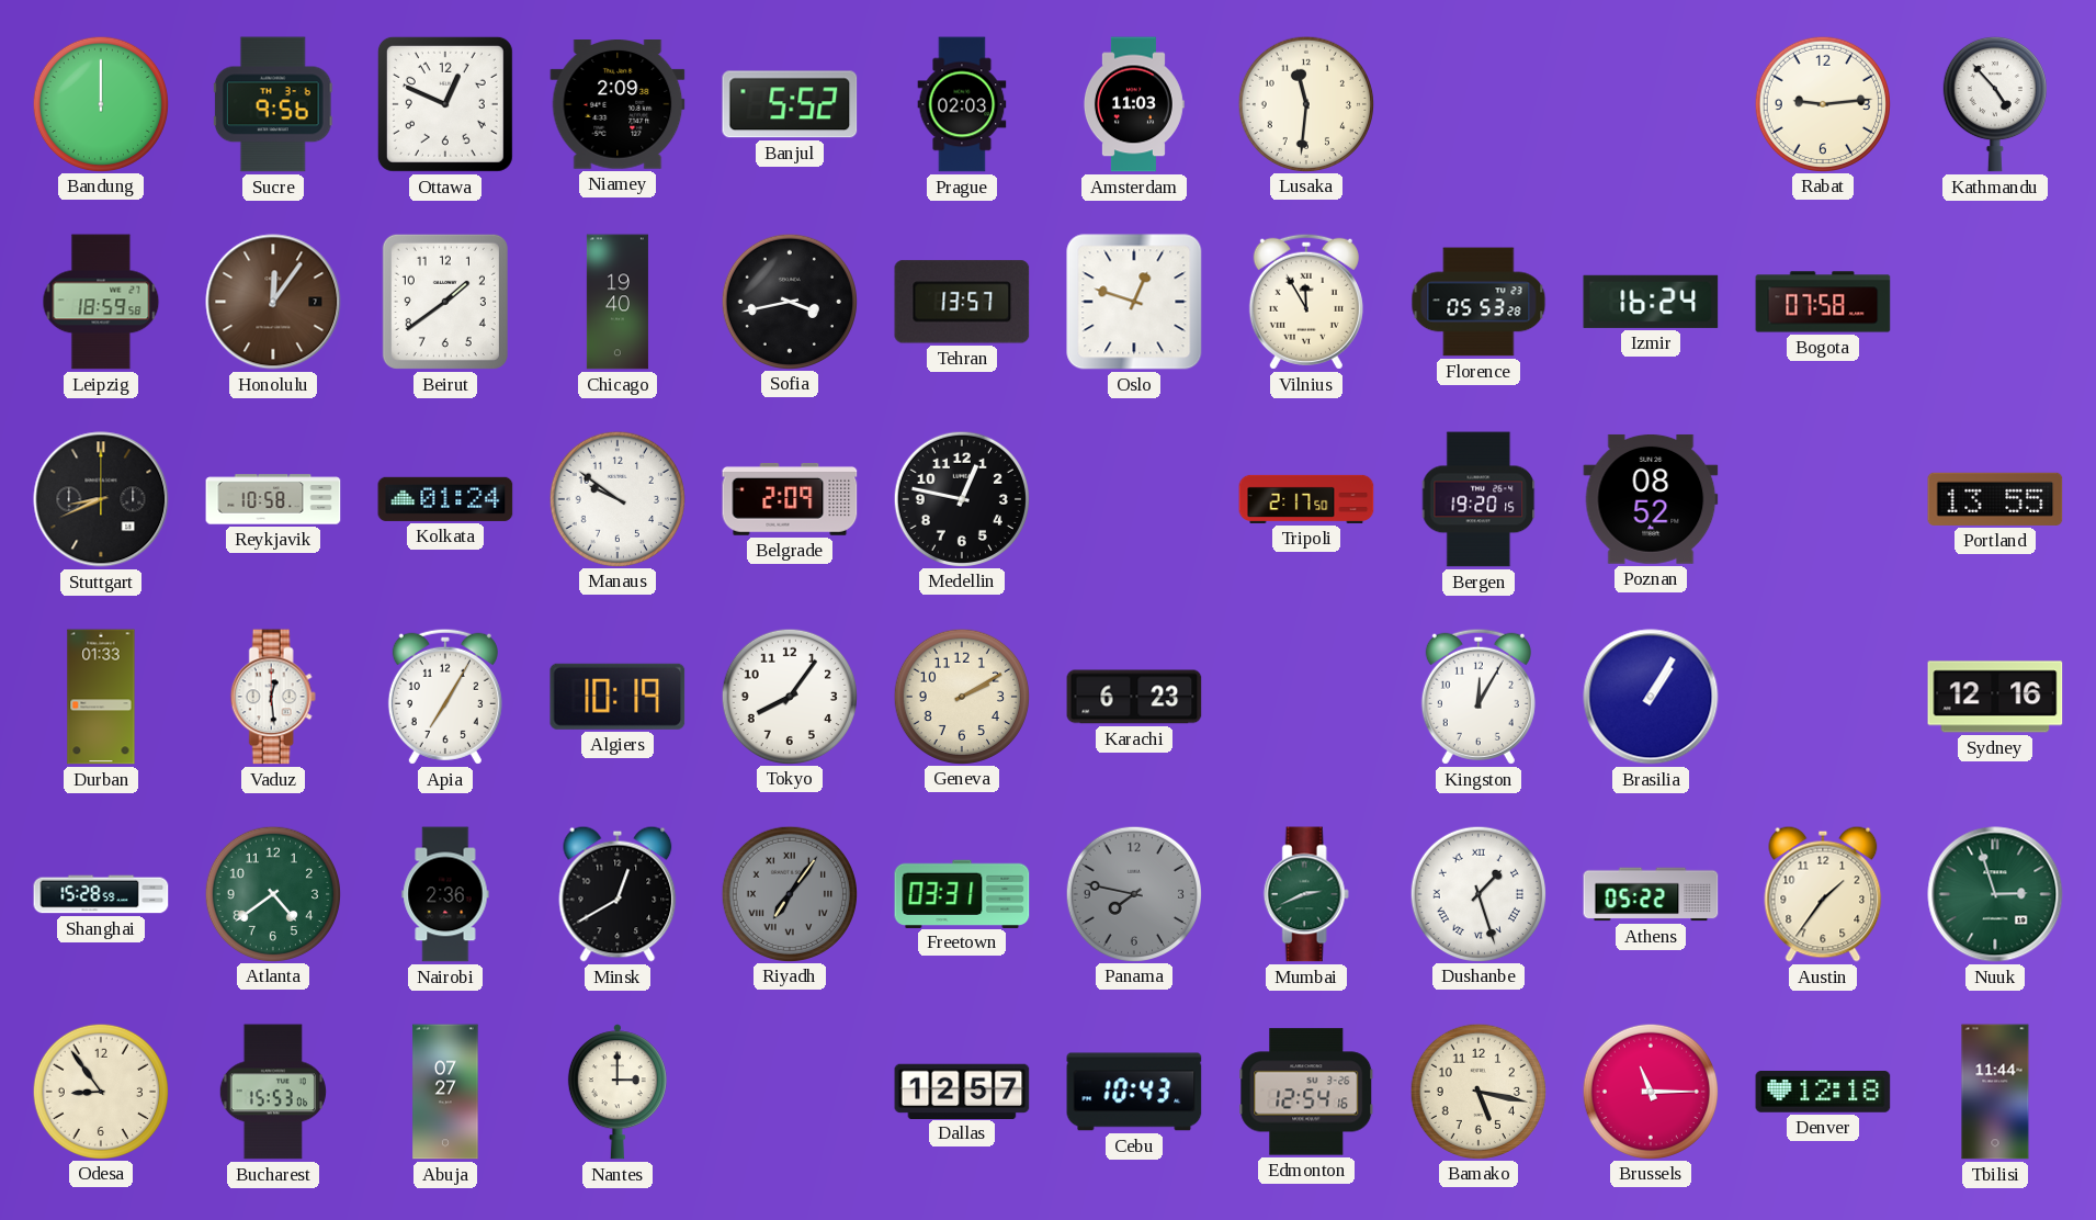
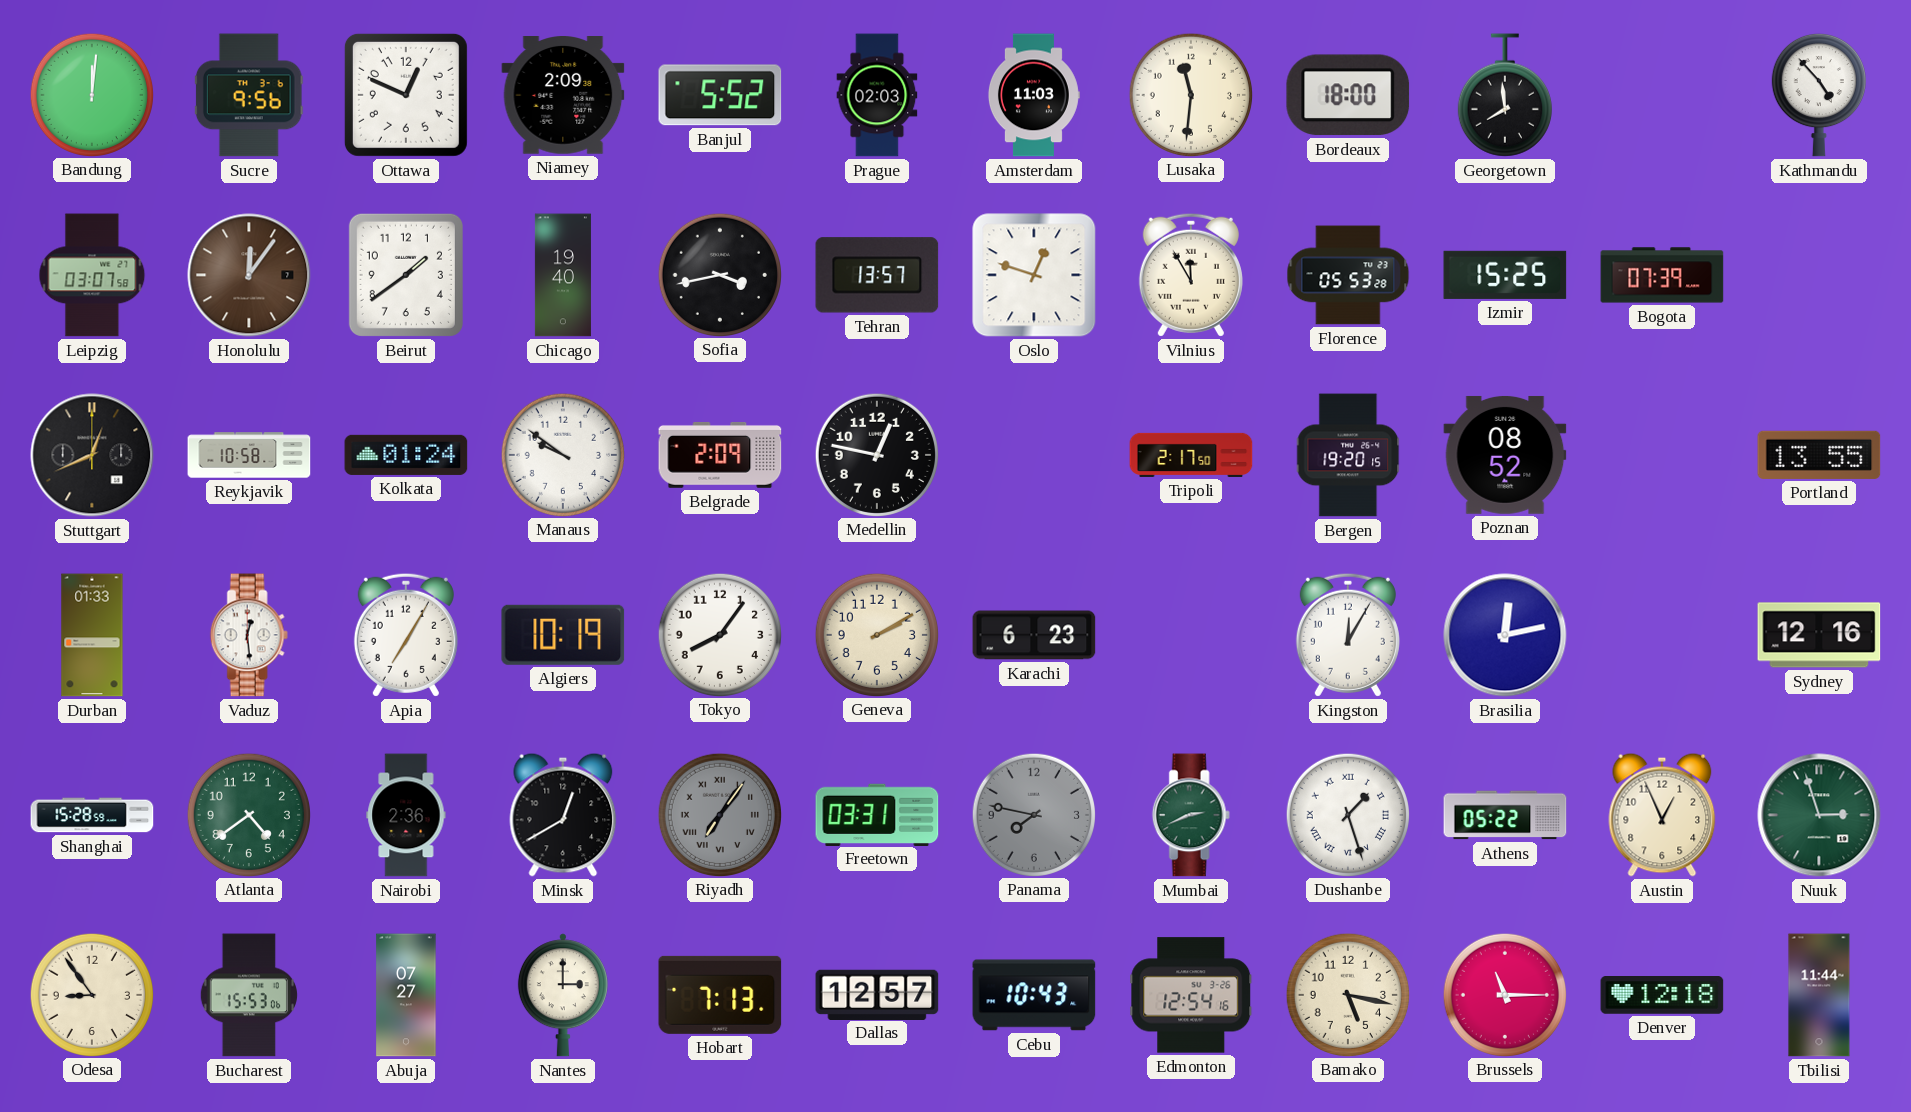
Bandung: 12:00 -> 12:01
Bordeaux: none -> 18:00
Georgetown: none -> 7:59
Rabat: 9:14 -> none
Leipzig: 18:59 -> 03:07
Izmir: 16:24 -> 15:25
Bogota: 07:58 -> 07:39
Stuttgart: 8:41 -> 12:41
Brasilia: 1:05 -> 12:13
Austin: 1:36 -> 12:56
Hobart: none -> 7:13
